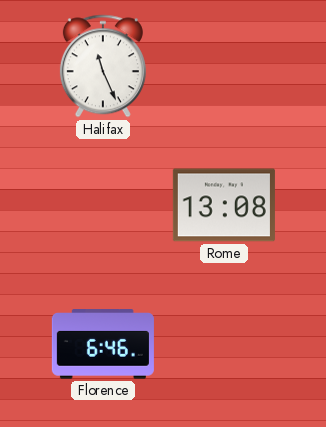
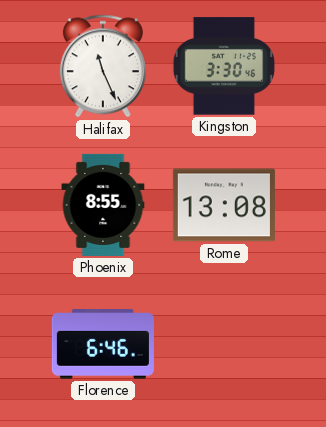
Kingston: none -> 3:30
Phoenix: none -> 8:55
